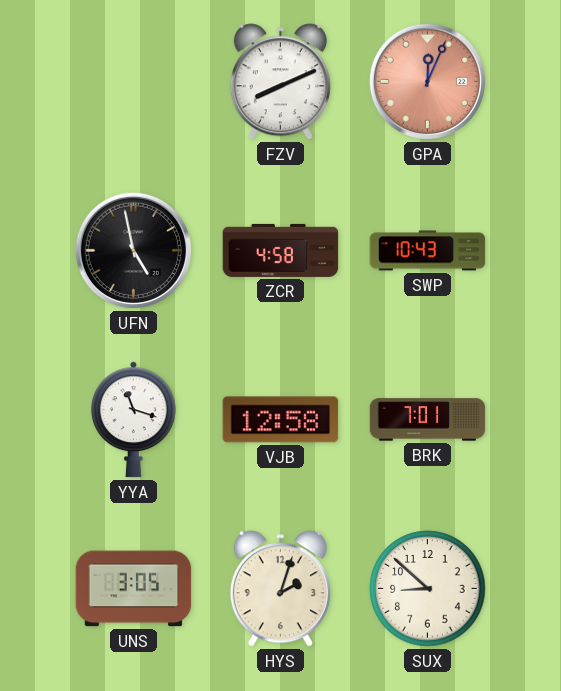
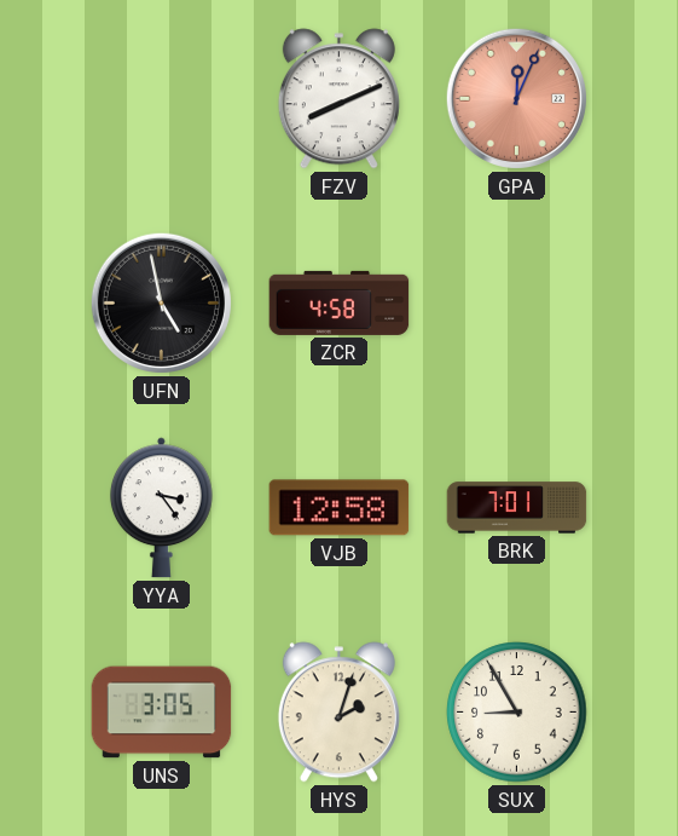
SWP: 10:43 -> none
YYA: 11:18 -> 3:24
SUX: 8:52 -> 8:55
